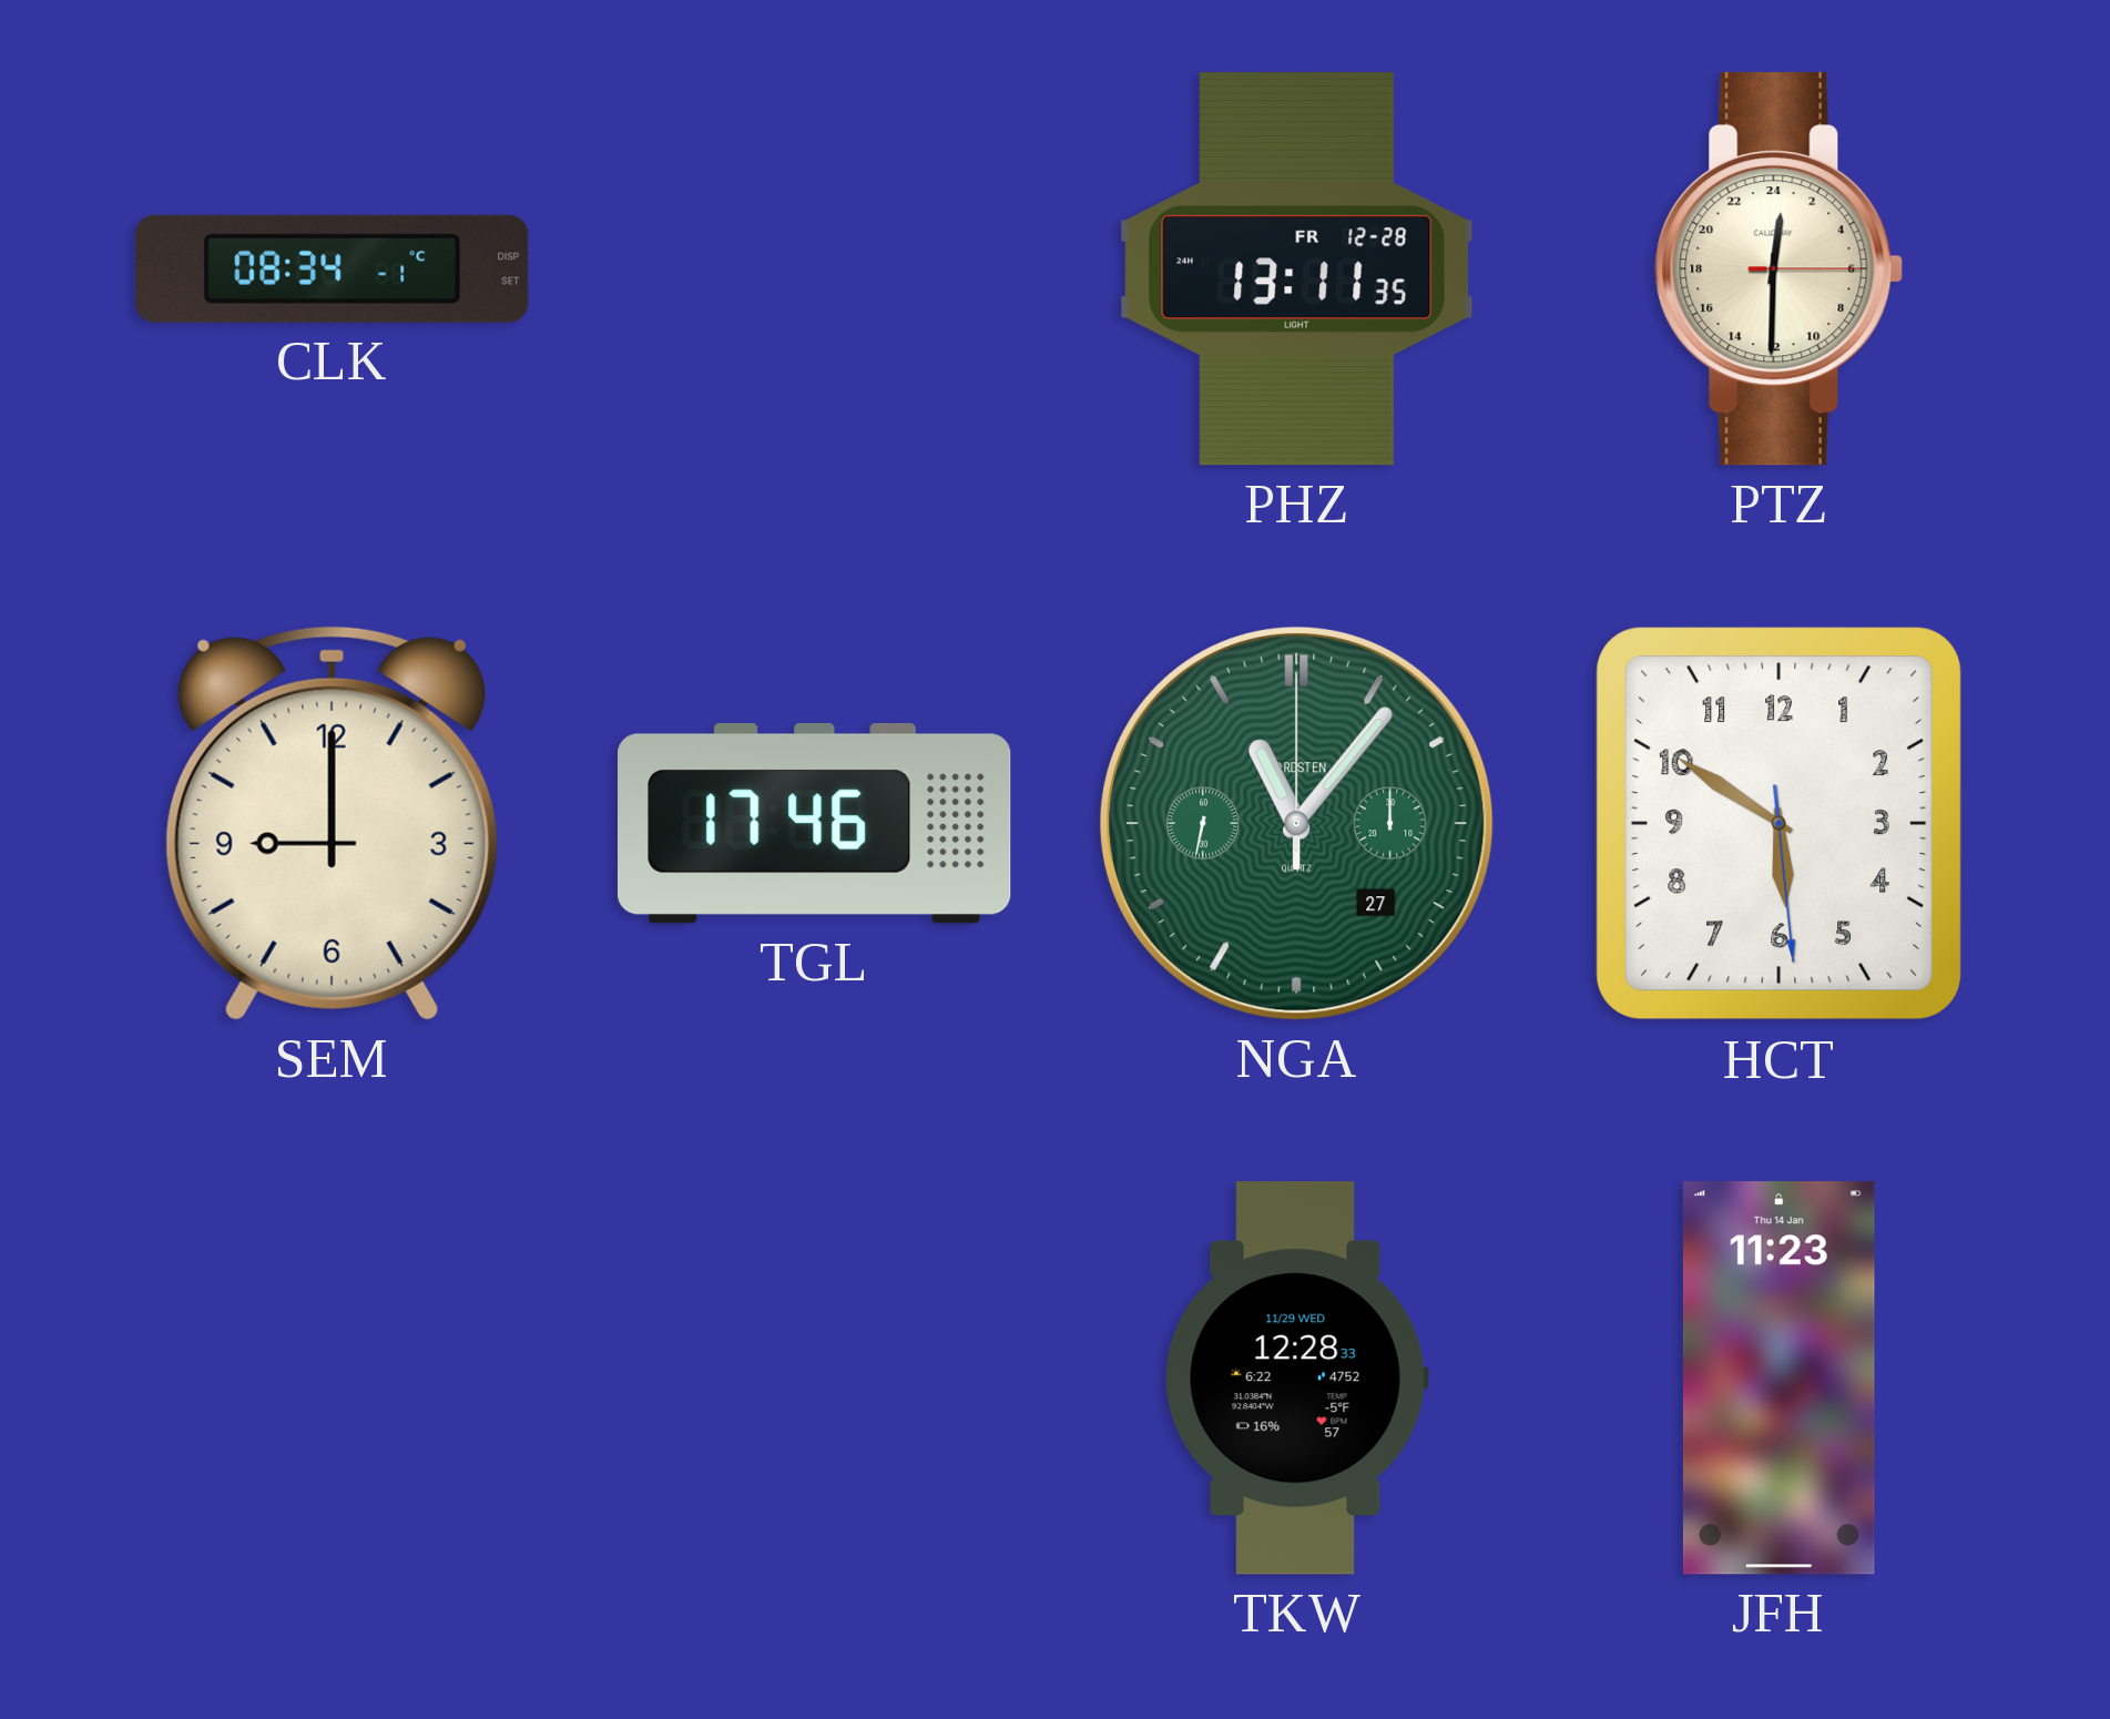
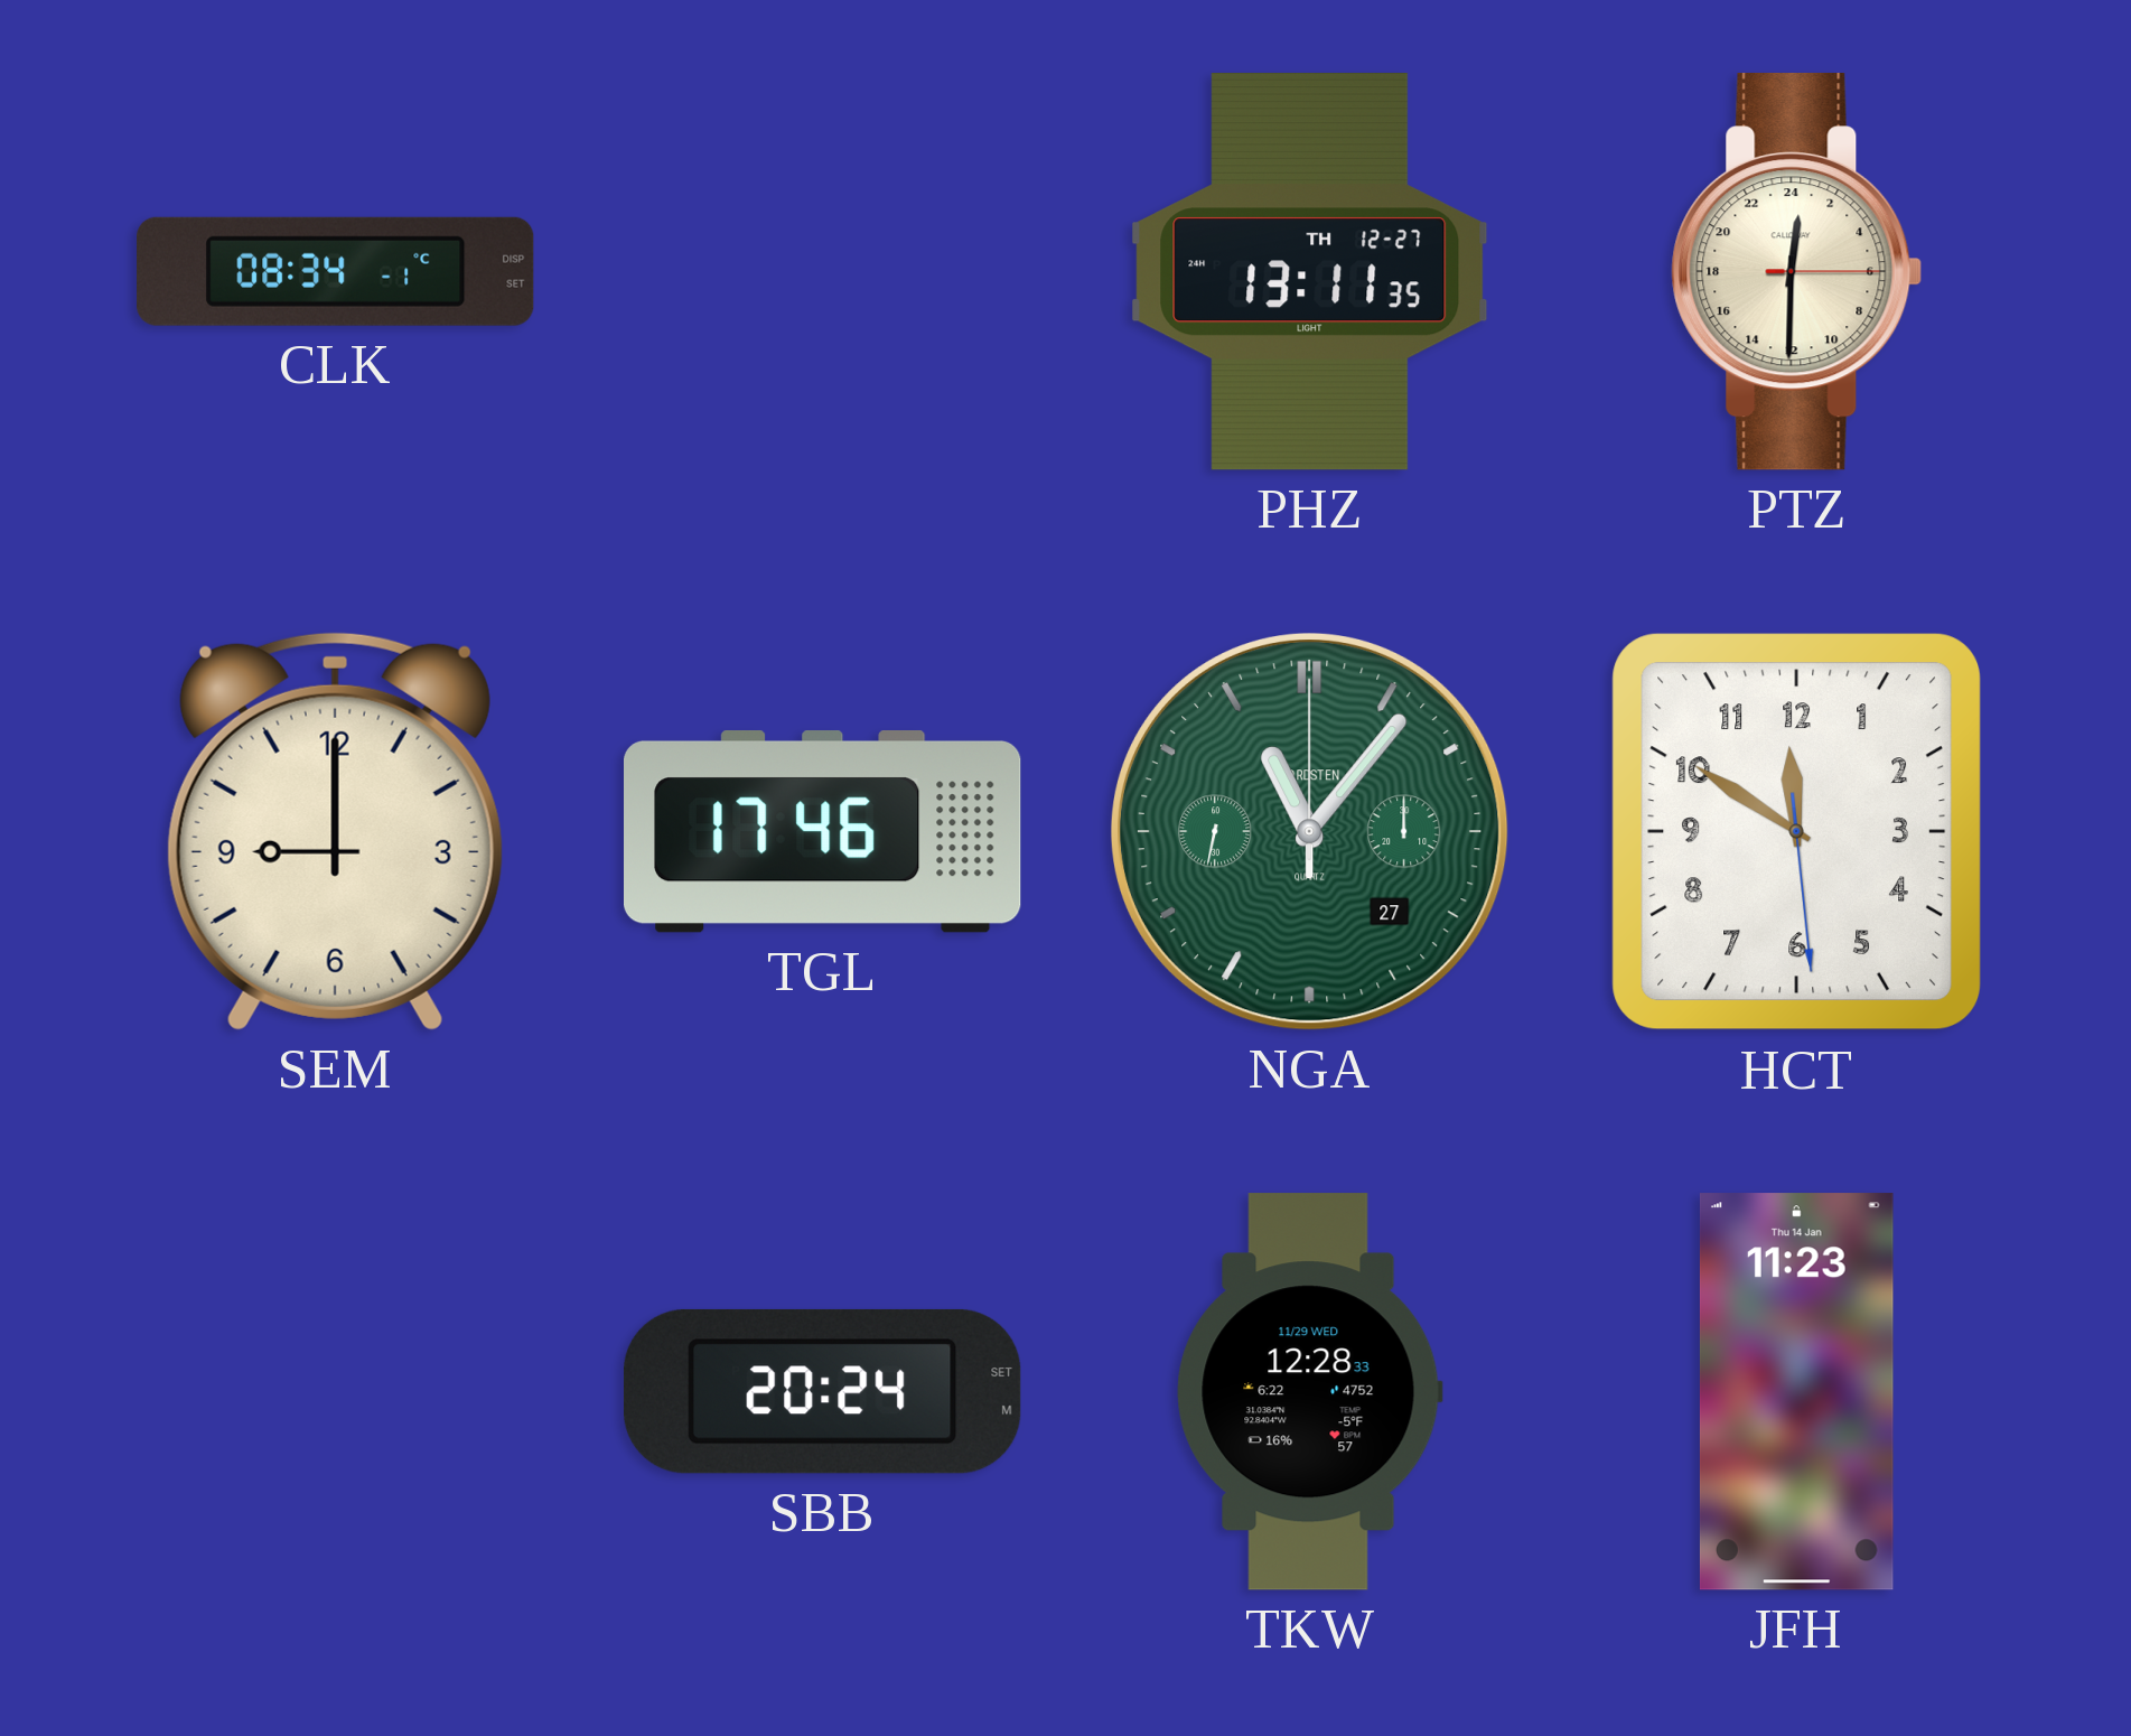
PHZ date: FR 12-28 -> TH 12-27
HCT: 5:50 -> 11:50
SBB: none -> 20:24
